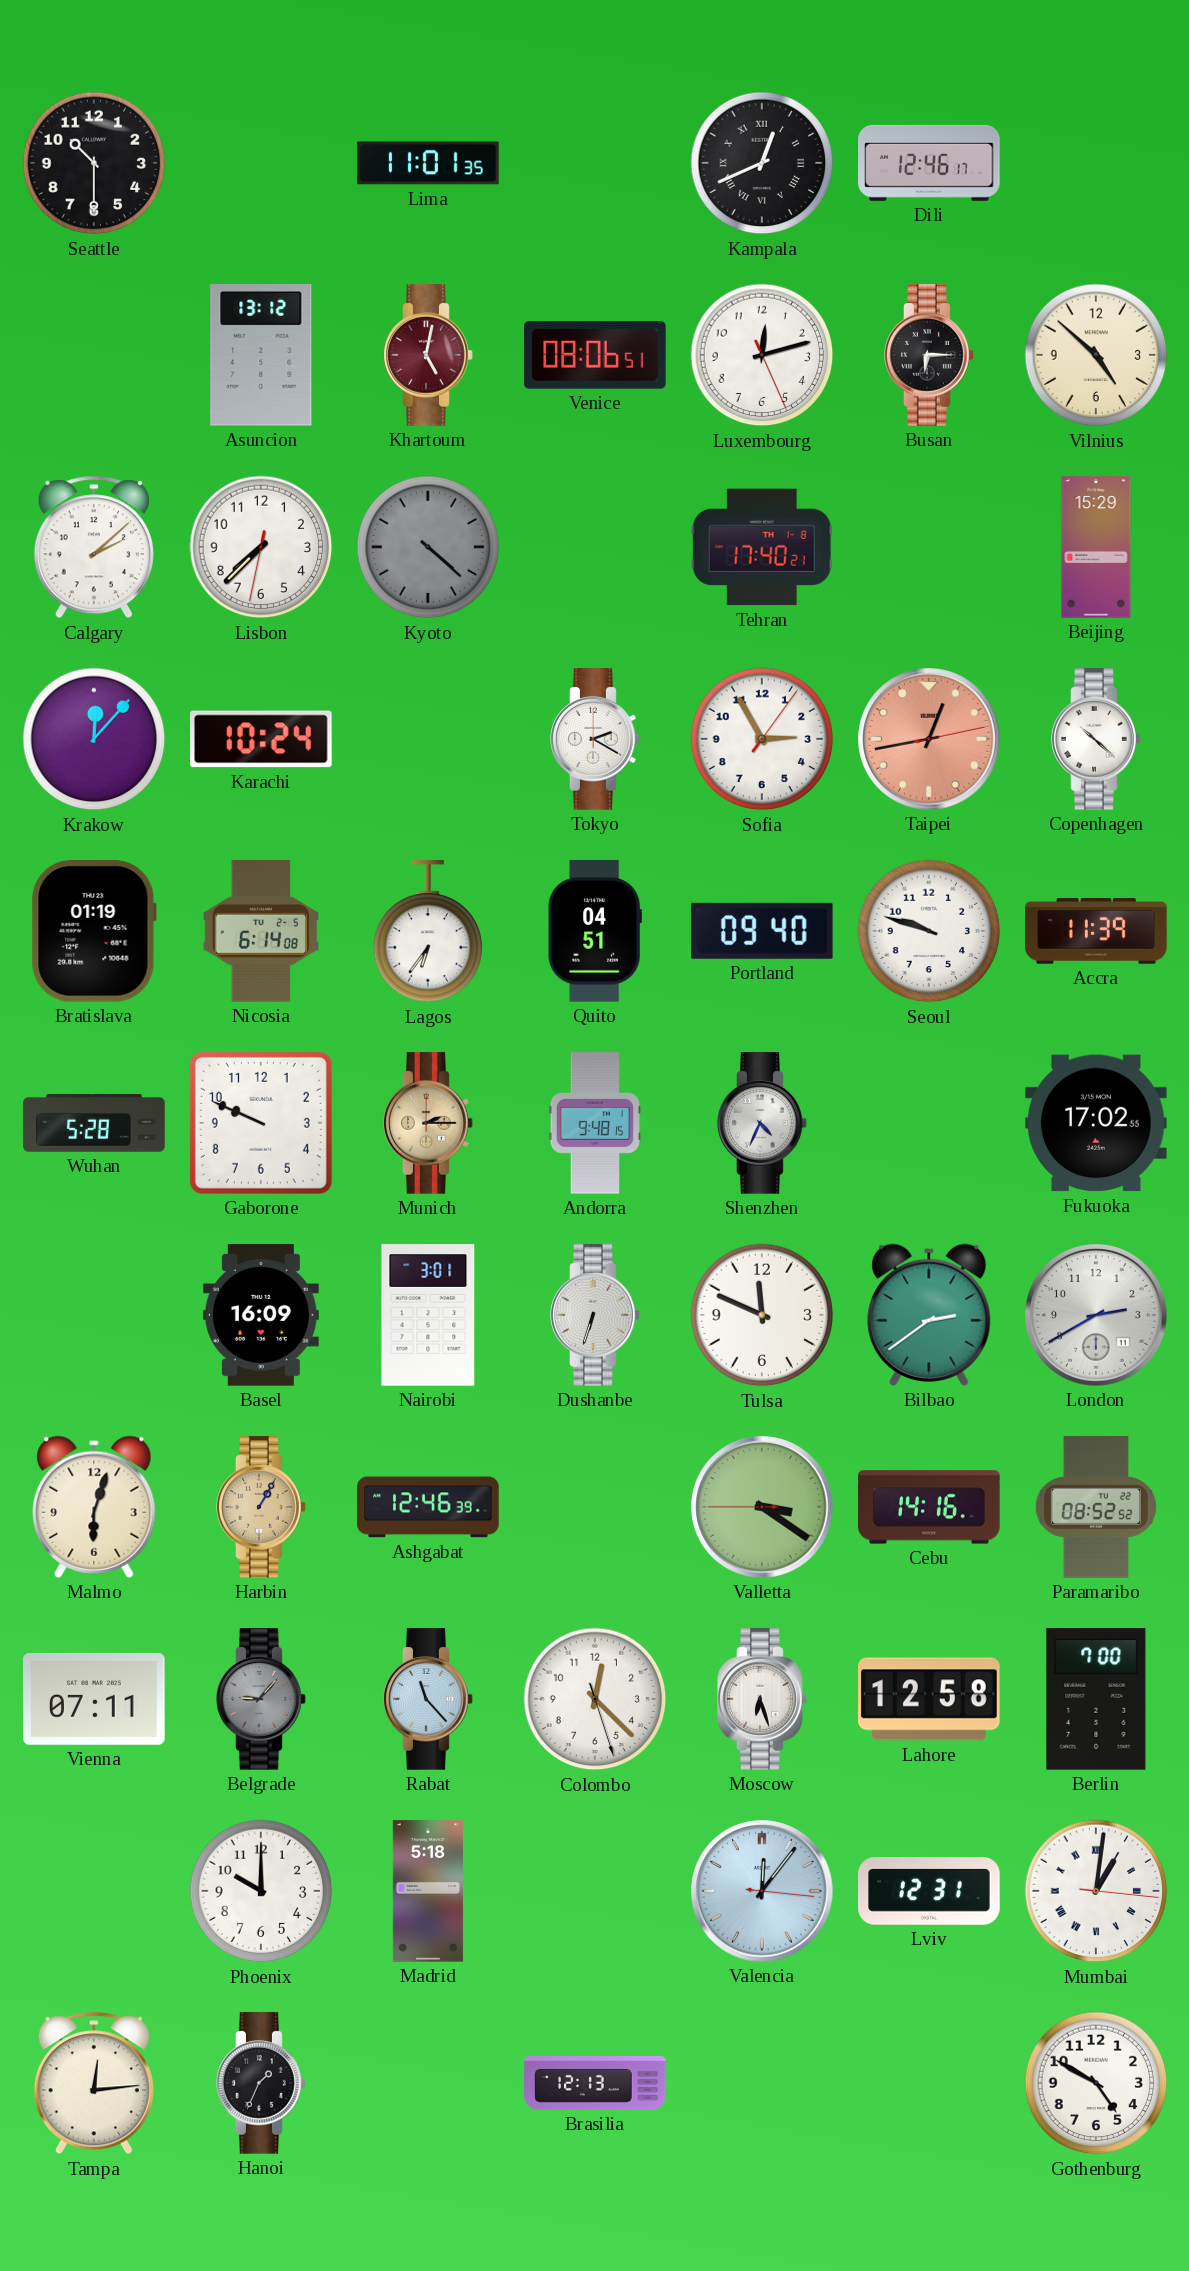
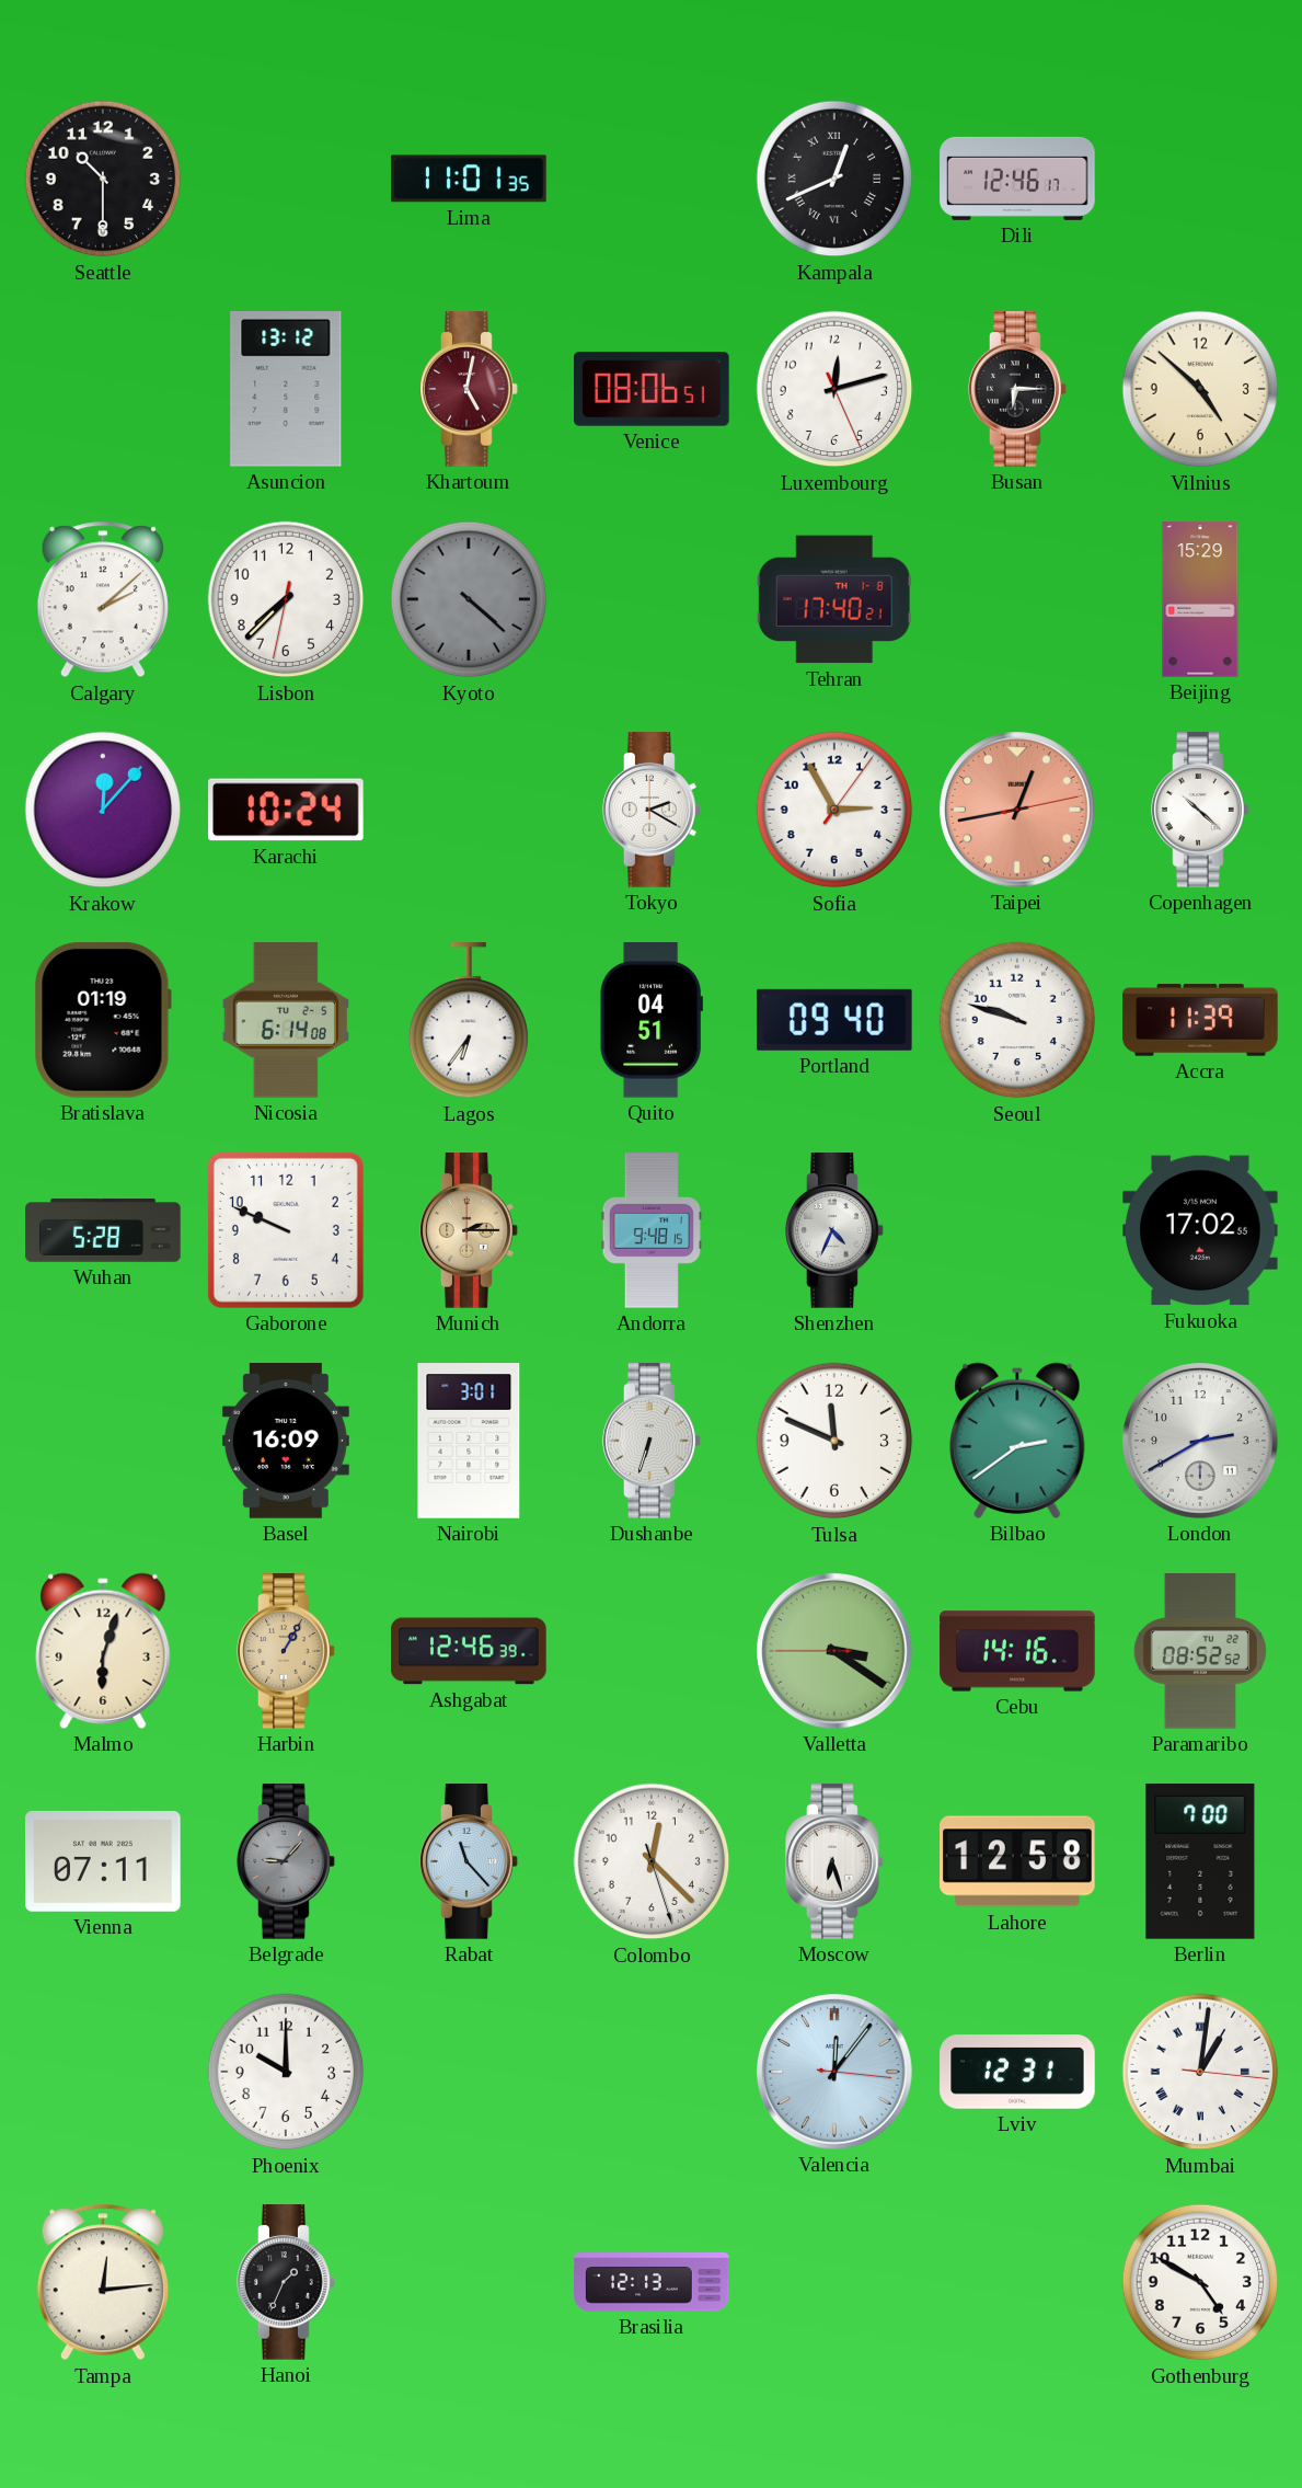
Madrid: 5:18 -> none
